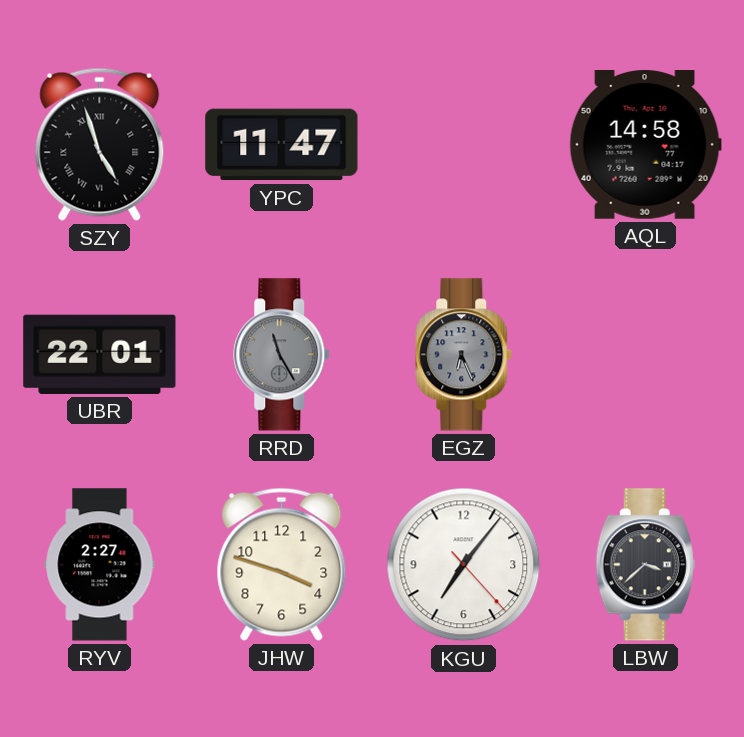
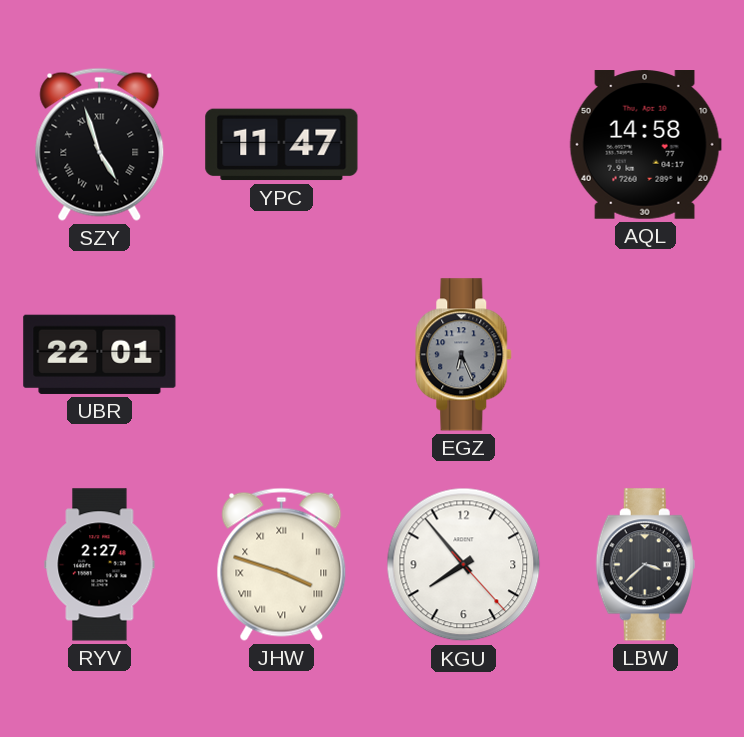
RRD: 11:25 -> none
JHW numerals: Arabic -> Roman
KGU: 7:06 -> 7:53
